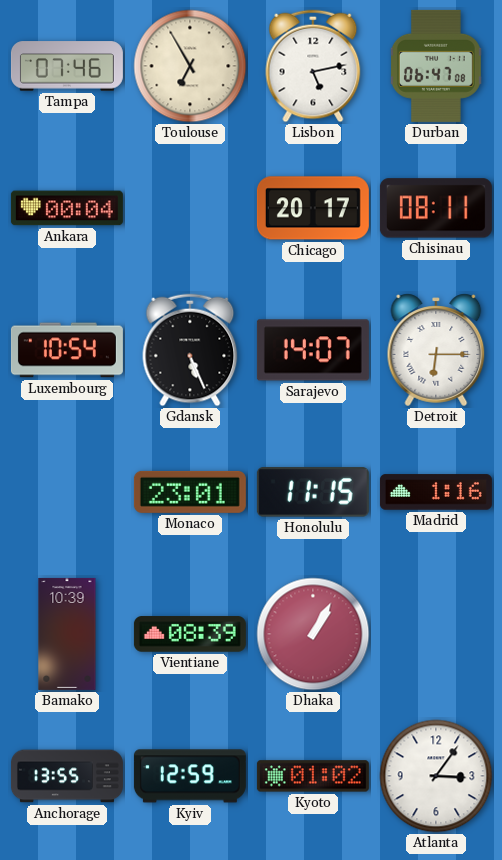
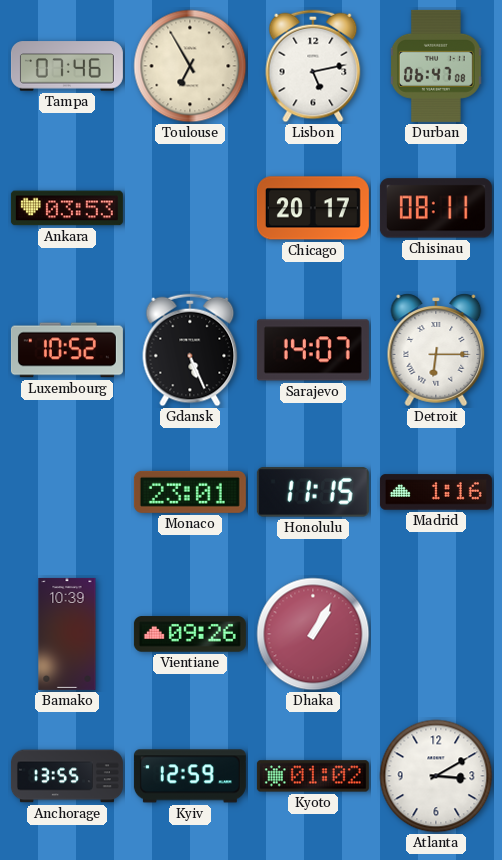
Ankara: 00:04 -> 03:53
Luxembourg: 10:54 -> 10:52
Vientiane: 08:39 -> 09:26
Atlanta: 3:06 -> 3:10
